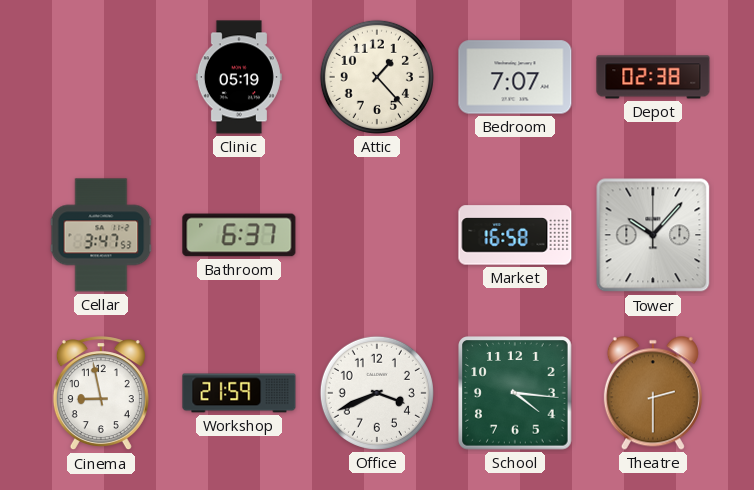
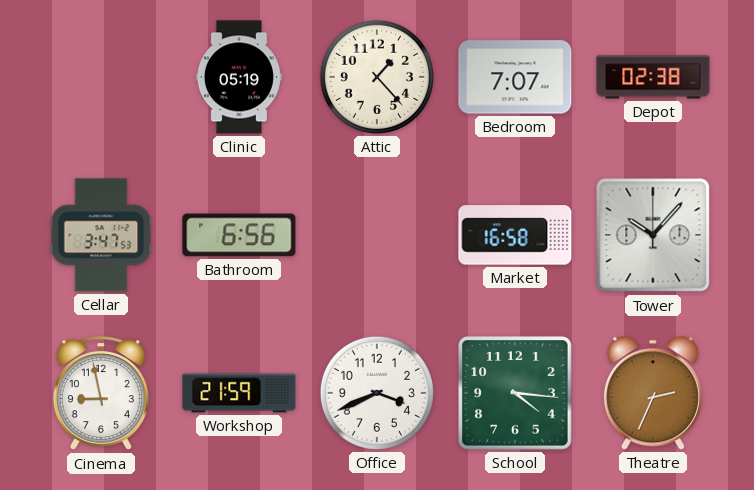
Bathroom: 6:37 -> 6:56
Theatre: 2:30 -> 2:34
